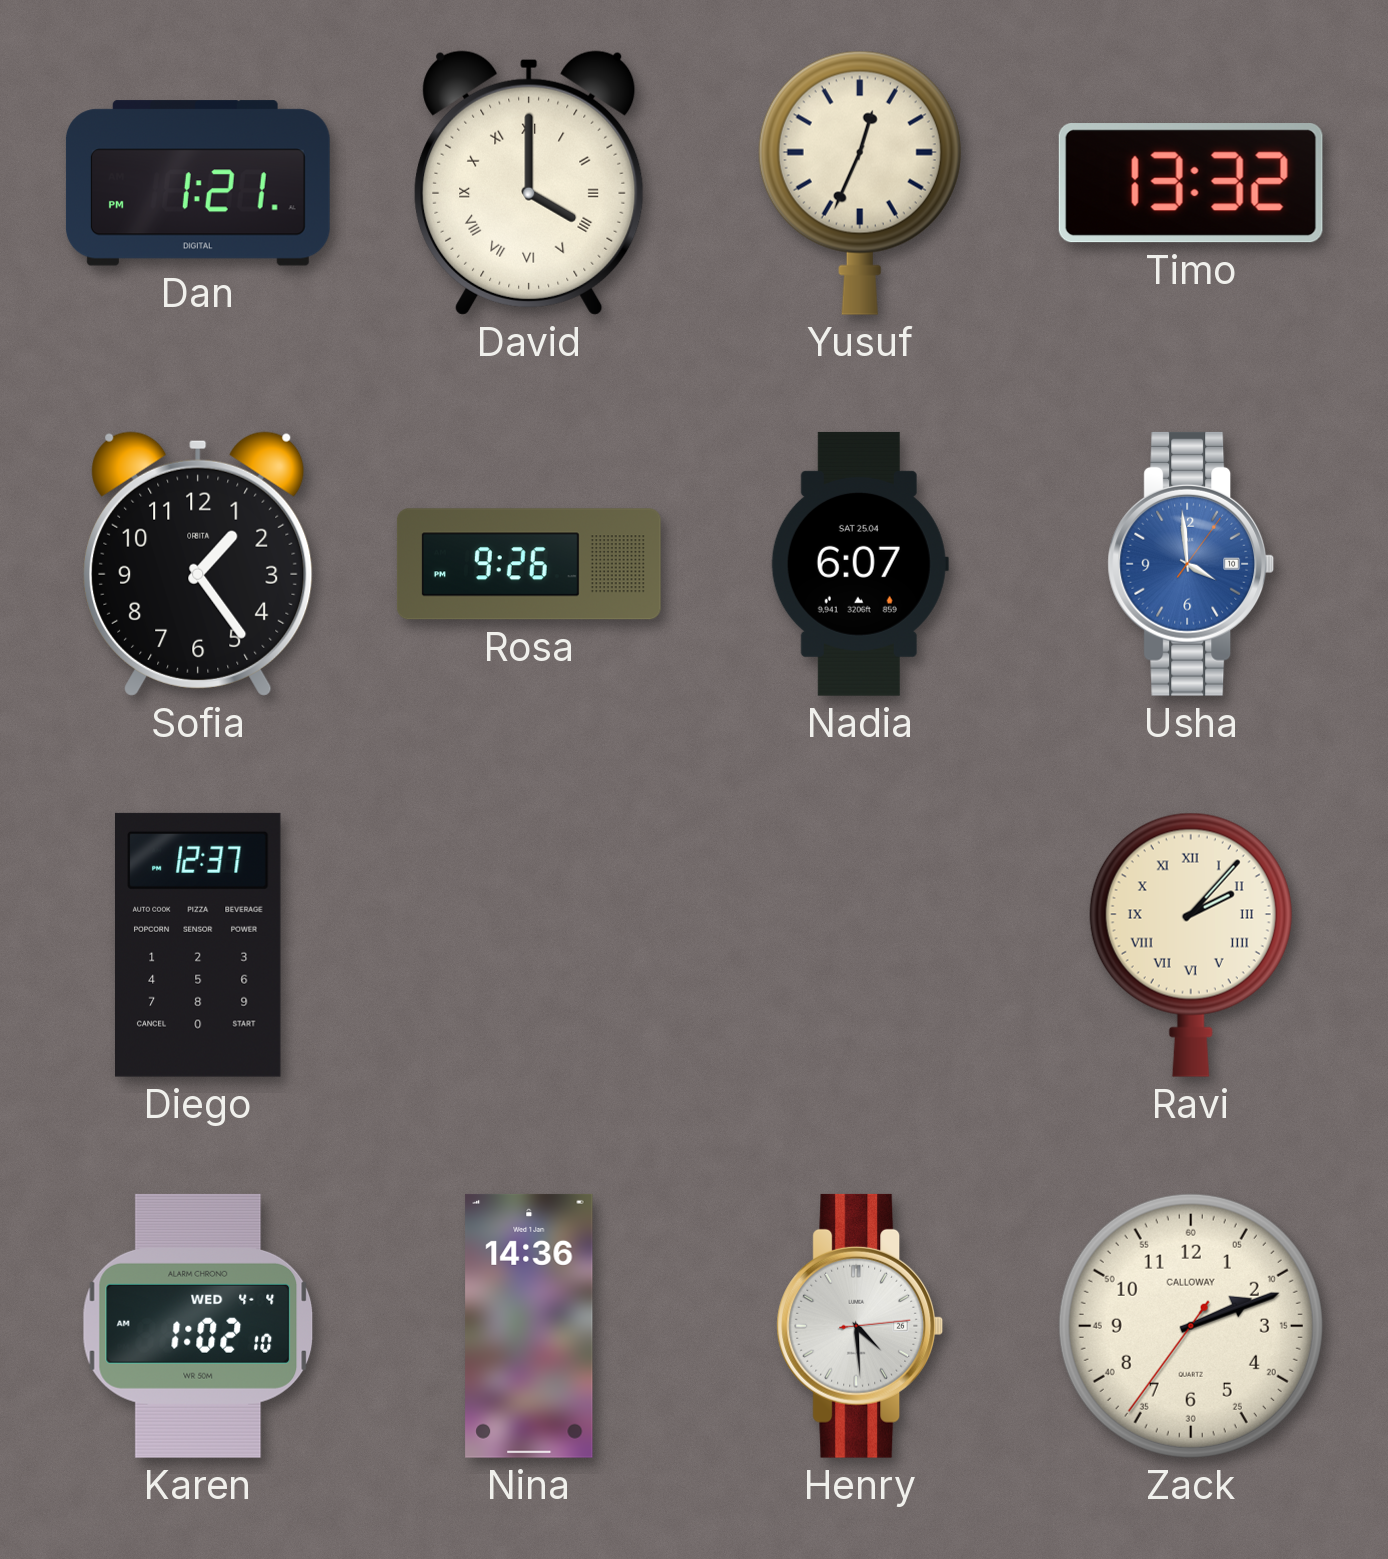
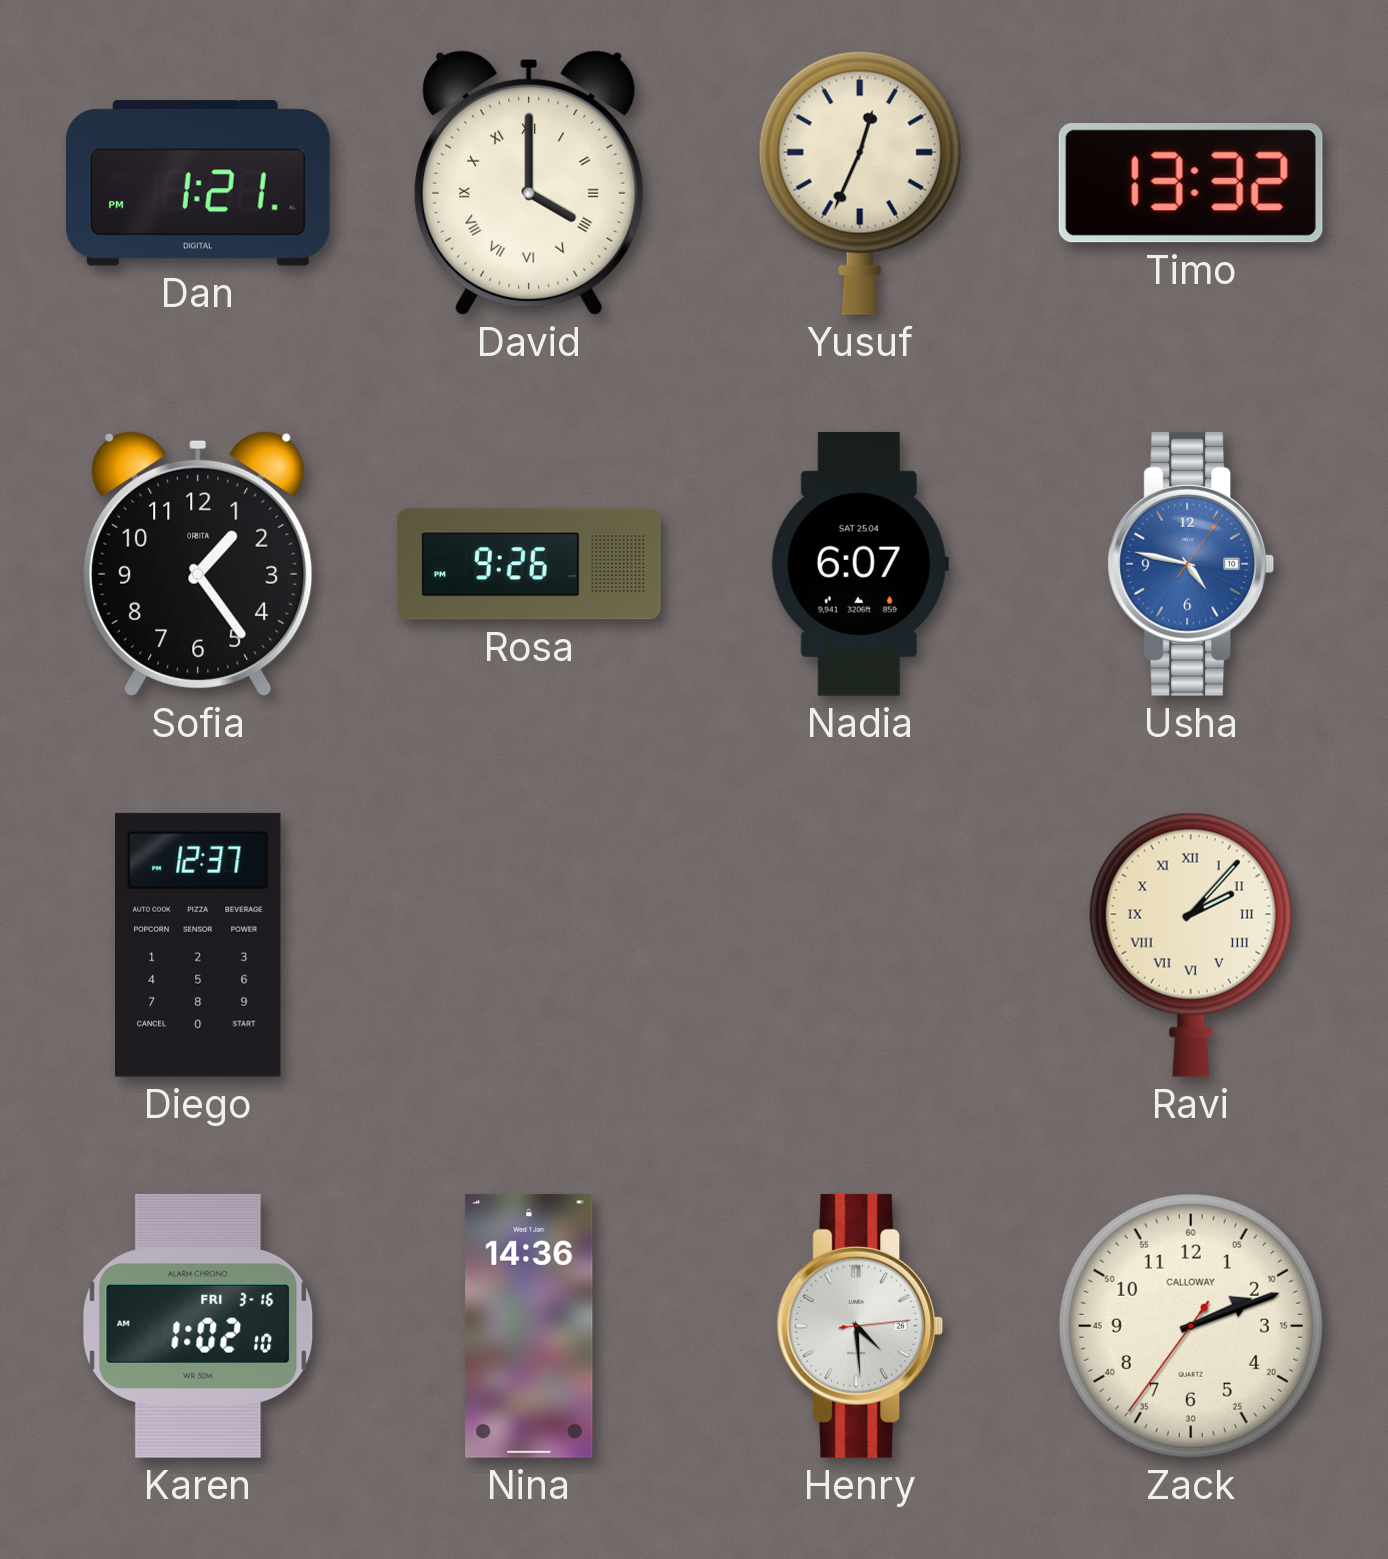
Usha: 3:59 -> 4:47
Karen date: WED 4-4 -> FRI 3-16
